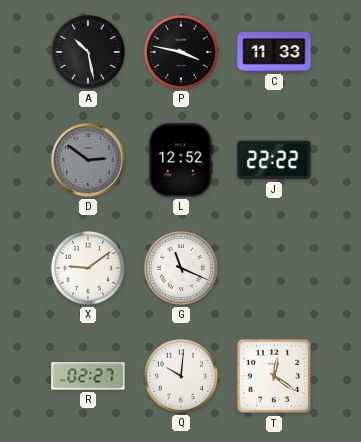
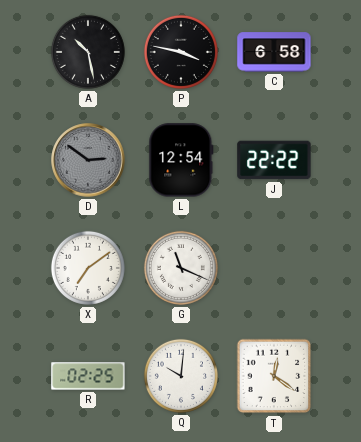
C: 11:33 -> 6:58
L: 12:52 -> 12:54
X: 9:09 -> 7:09
R: 02:27 -> 02:25
